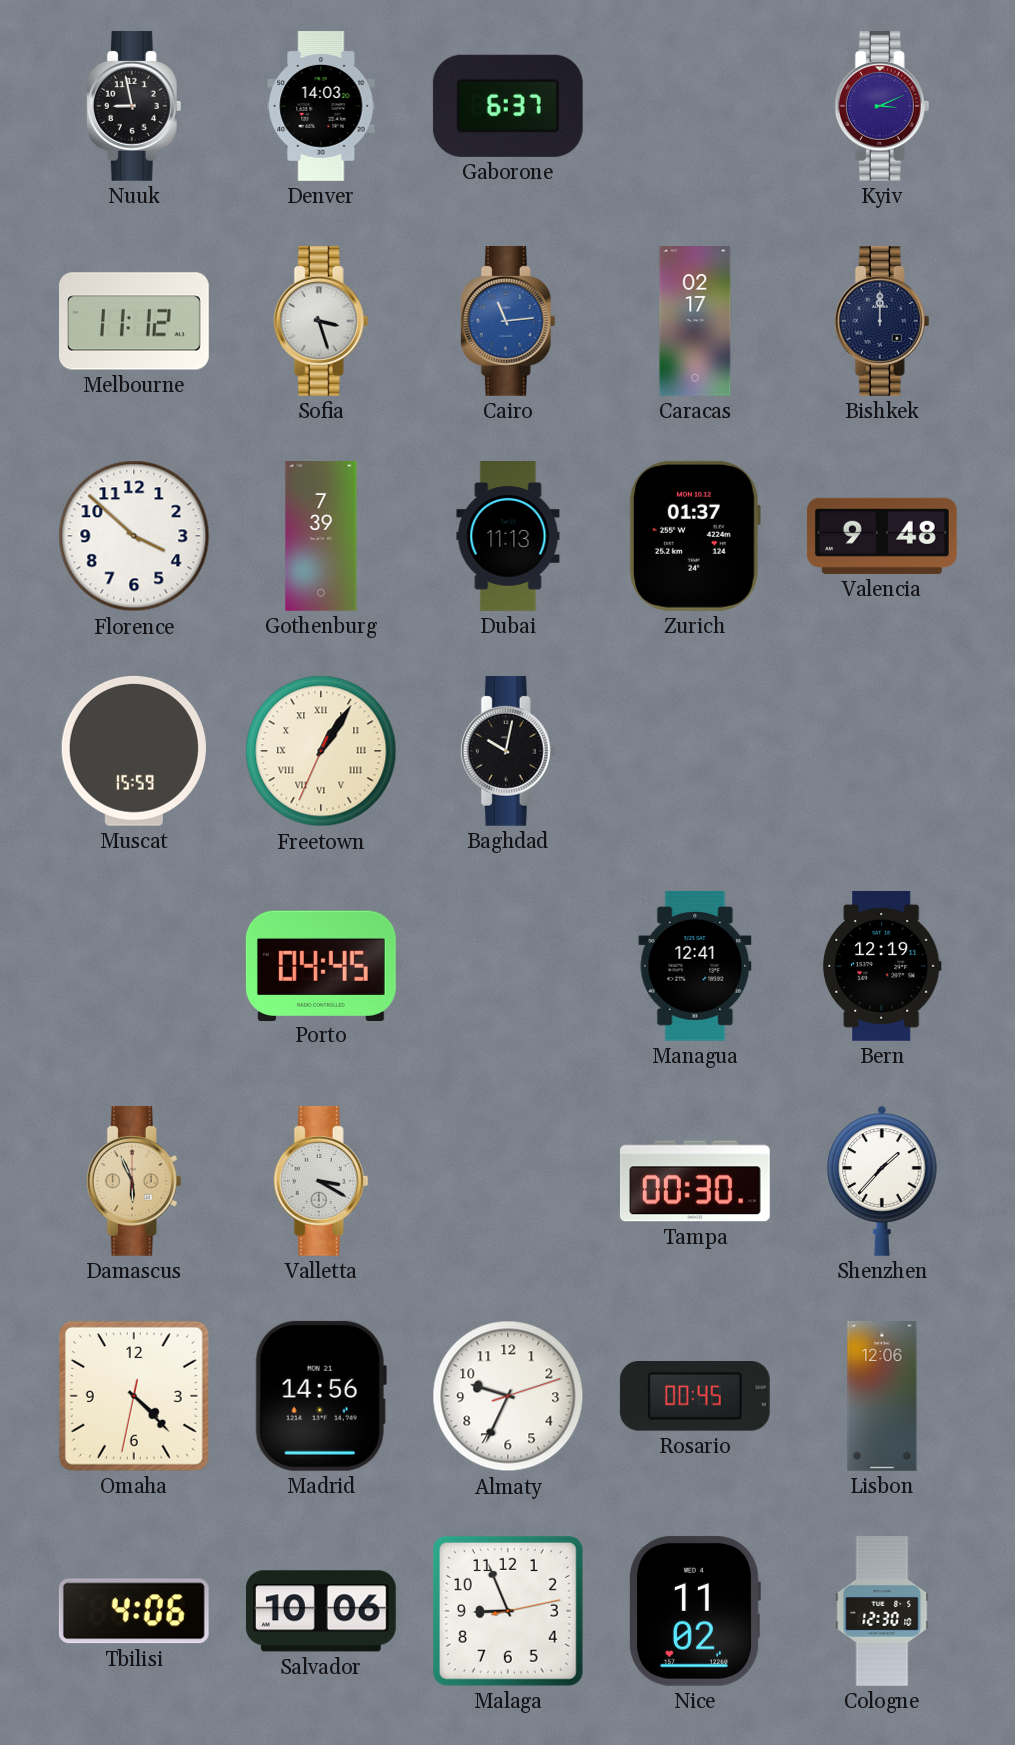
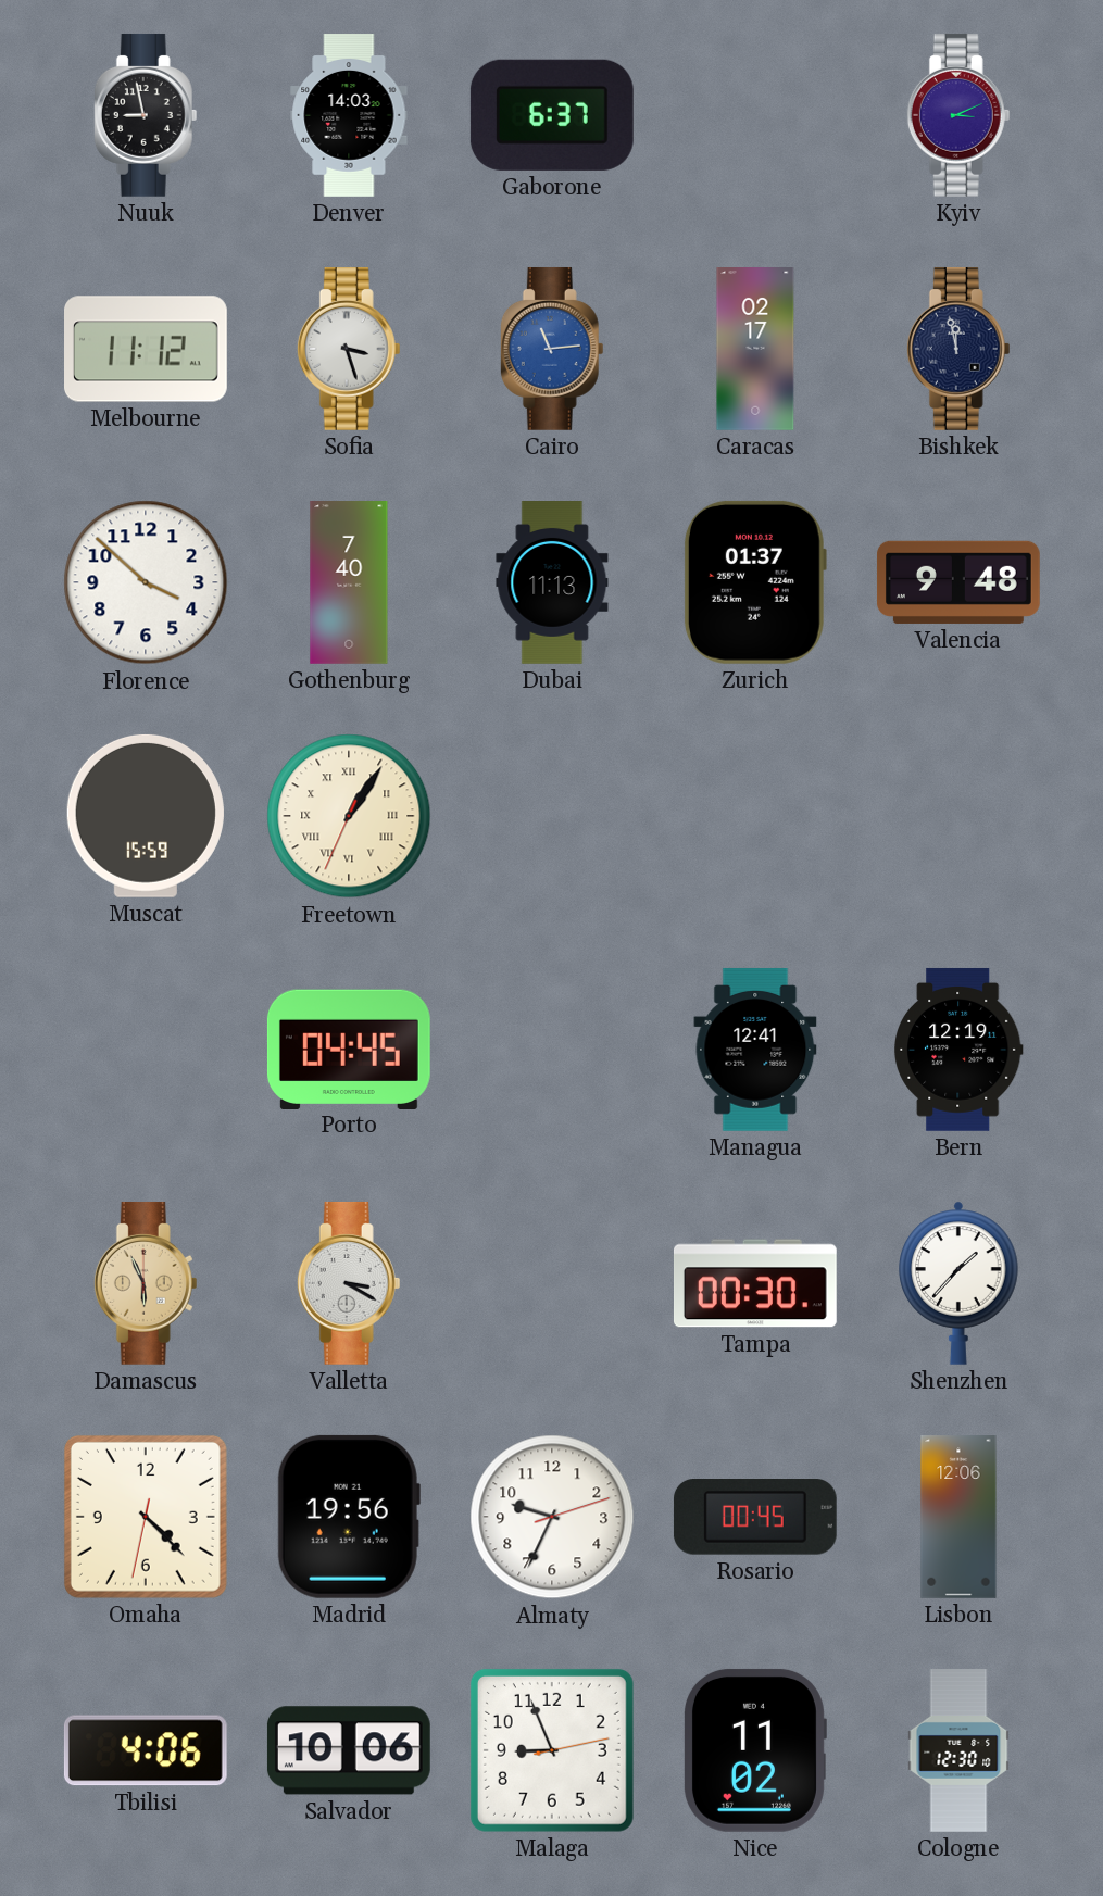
Bishkek: 12:00 -> 11:58
Gothenburg: 7:39 -> 7:40
Baghdad: 10:02 -> none
Madrid: 14:56 -> 19:56
